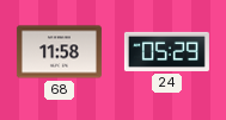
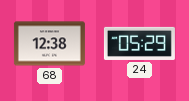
68: 11:58 -> 12:38
